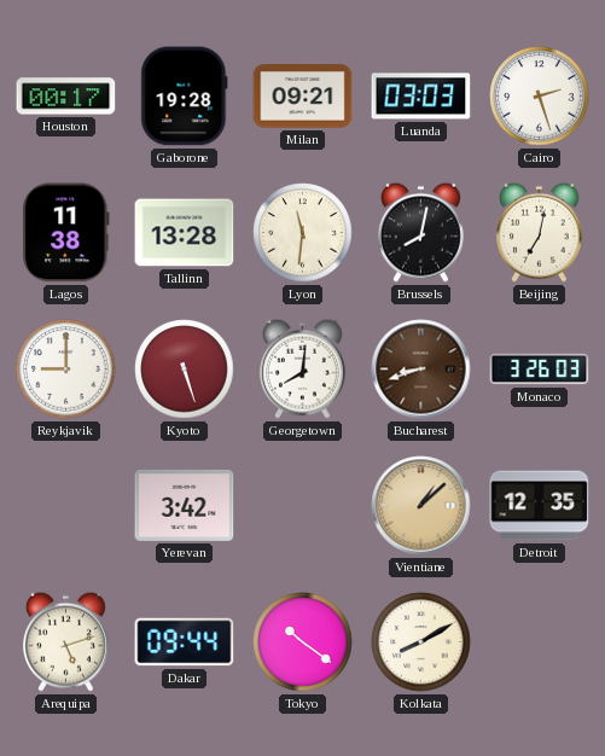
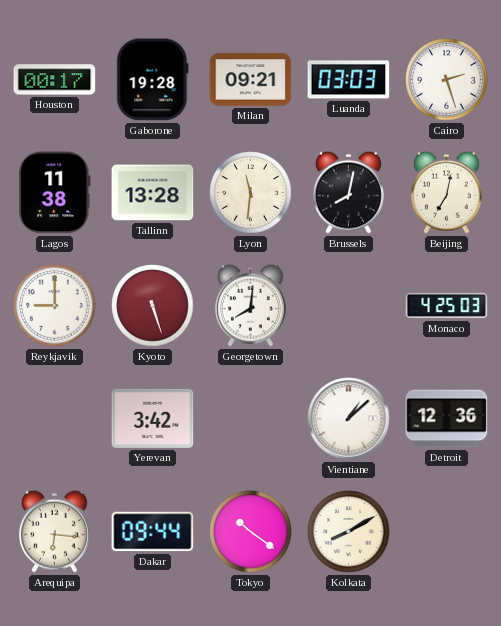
Bucharest: 8:42 -> none
Monaco: 3:26 -> 4:25
Vientiane dial: champagne -> white
Detroit: 12:35 -> 12:36
Arequipa: 5:12 -> 6:16
